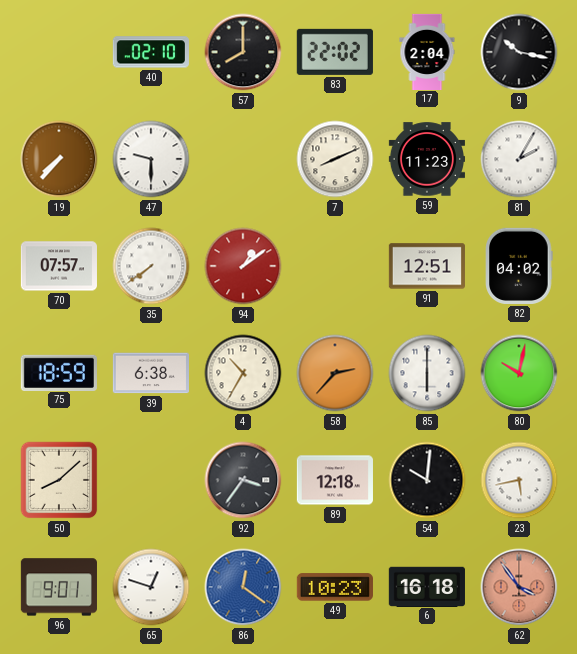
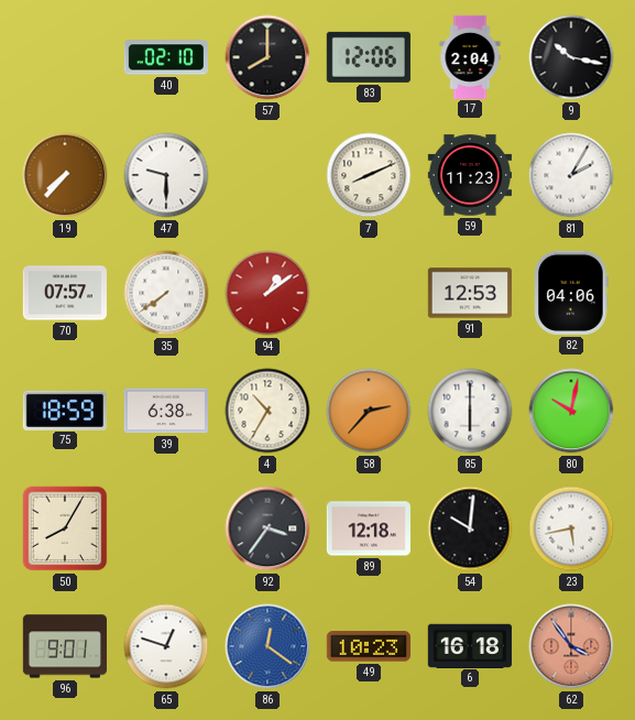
83: 22:02 -> 12:06
91: 12:51 -> 12:53
82: 04:02 -> 04:06
50: 8:08 -> 8:05
